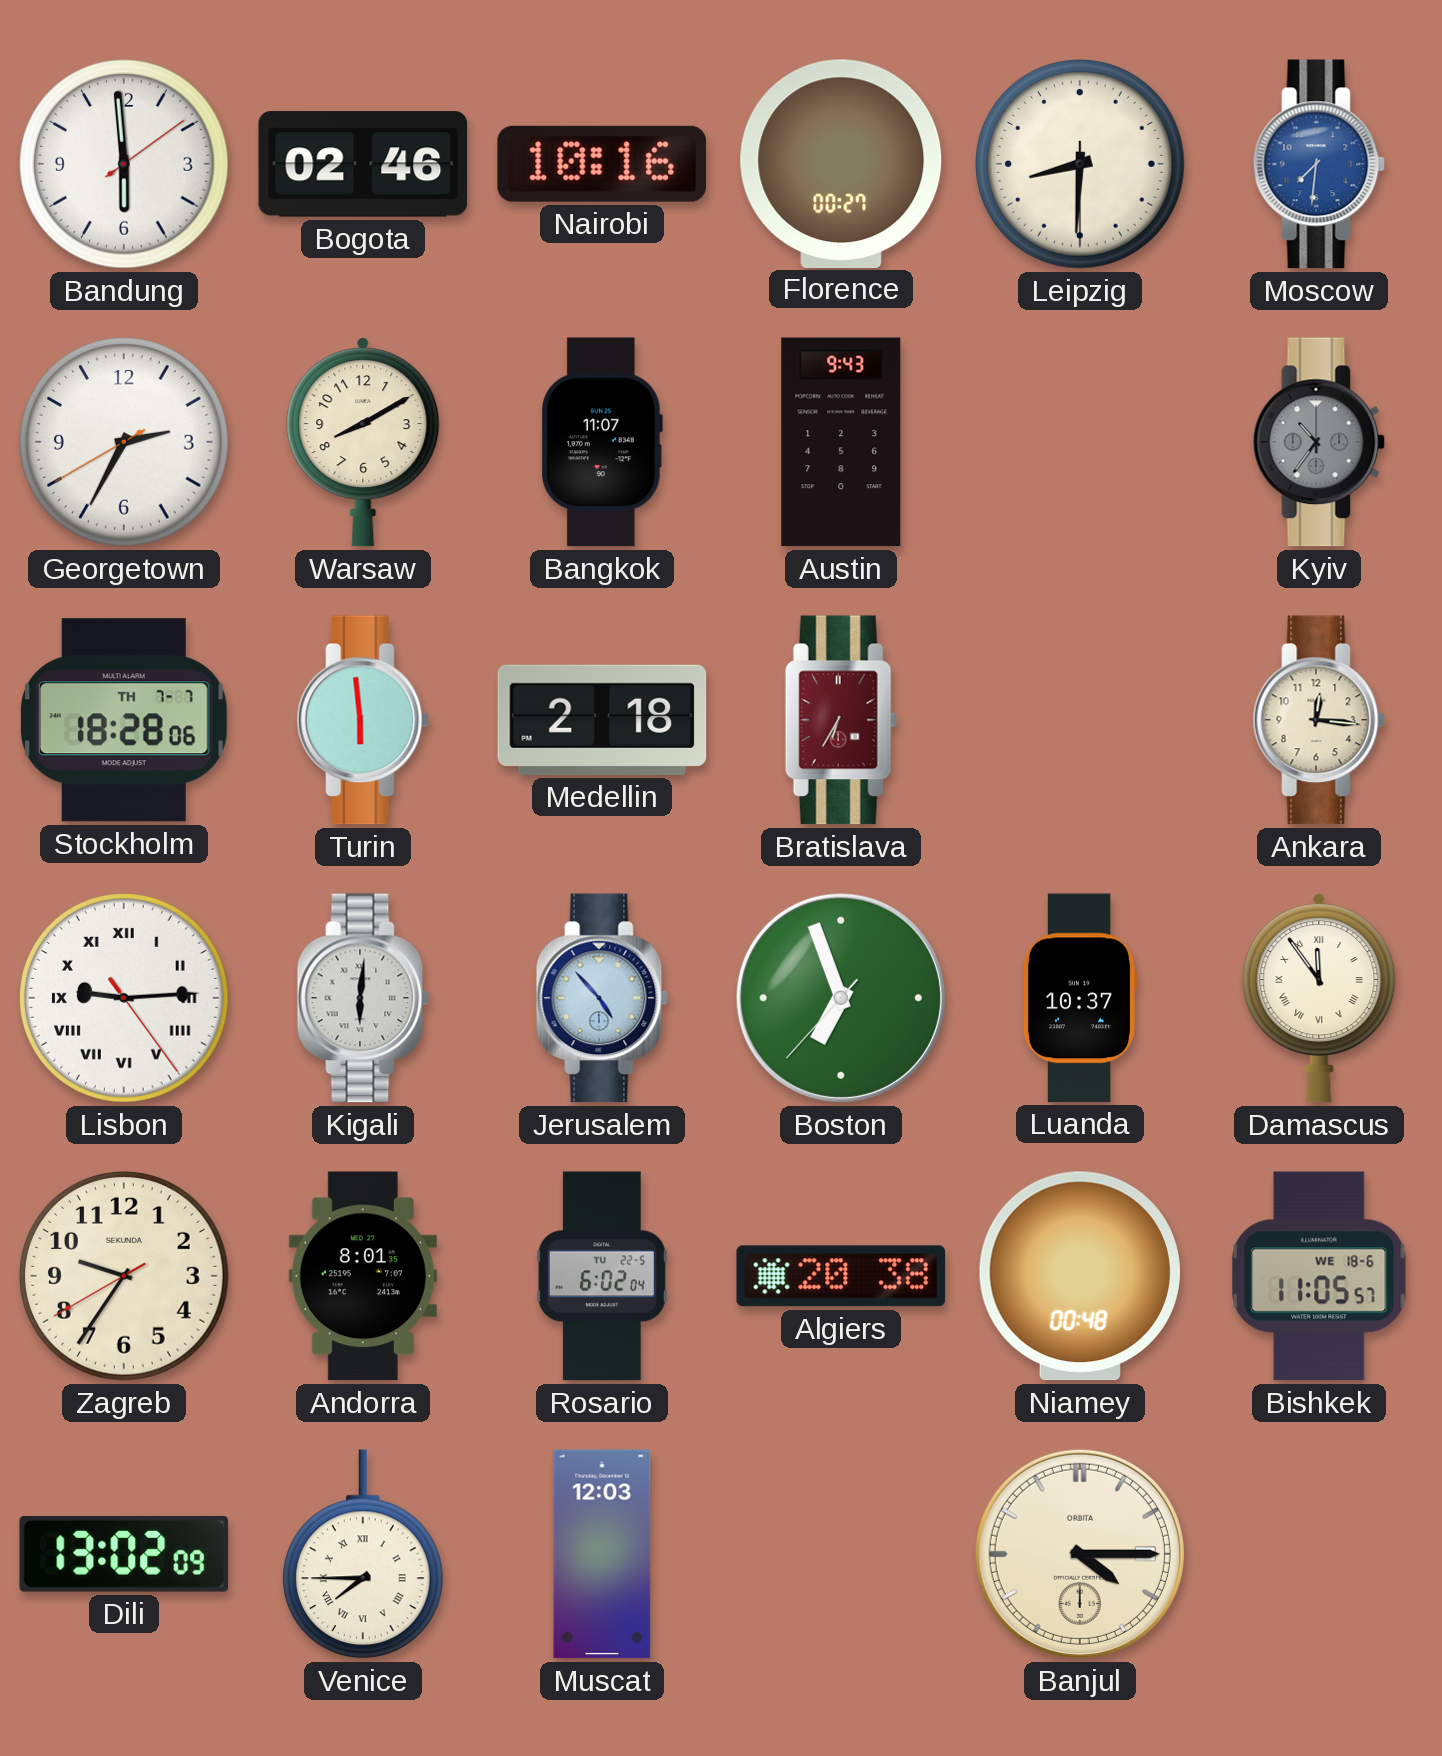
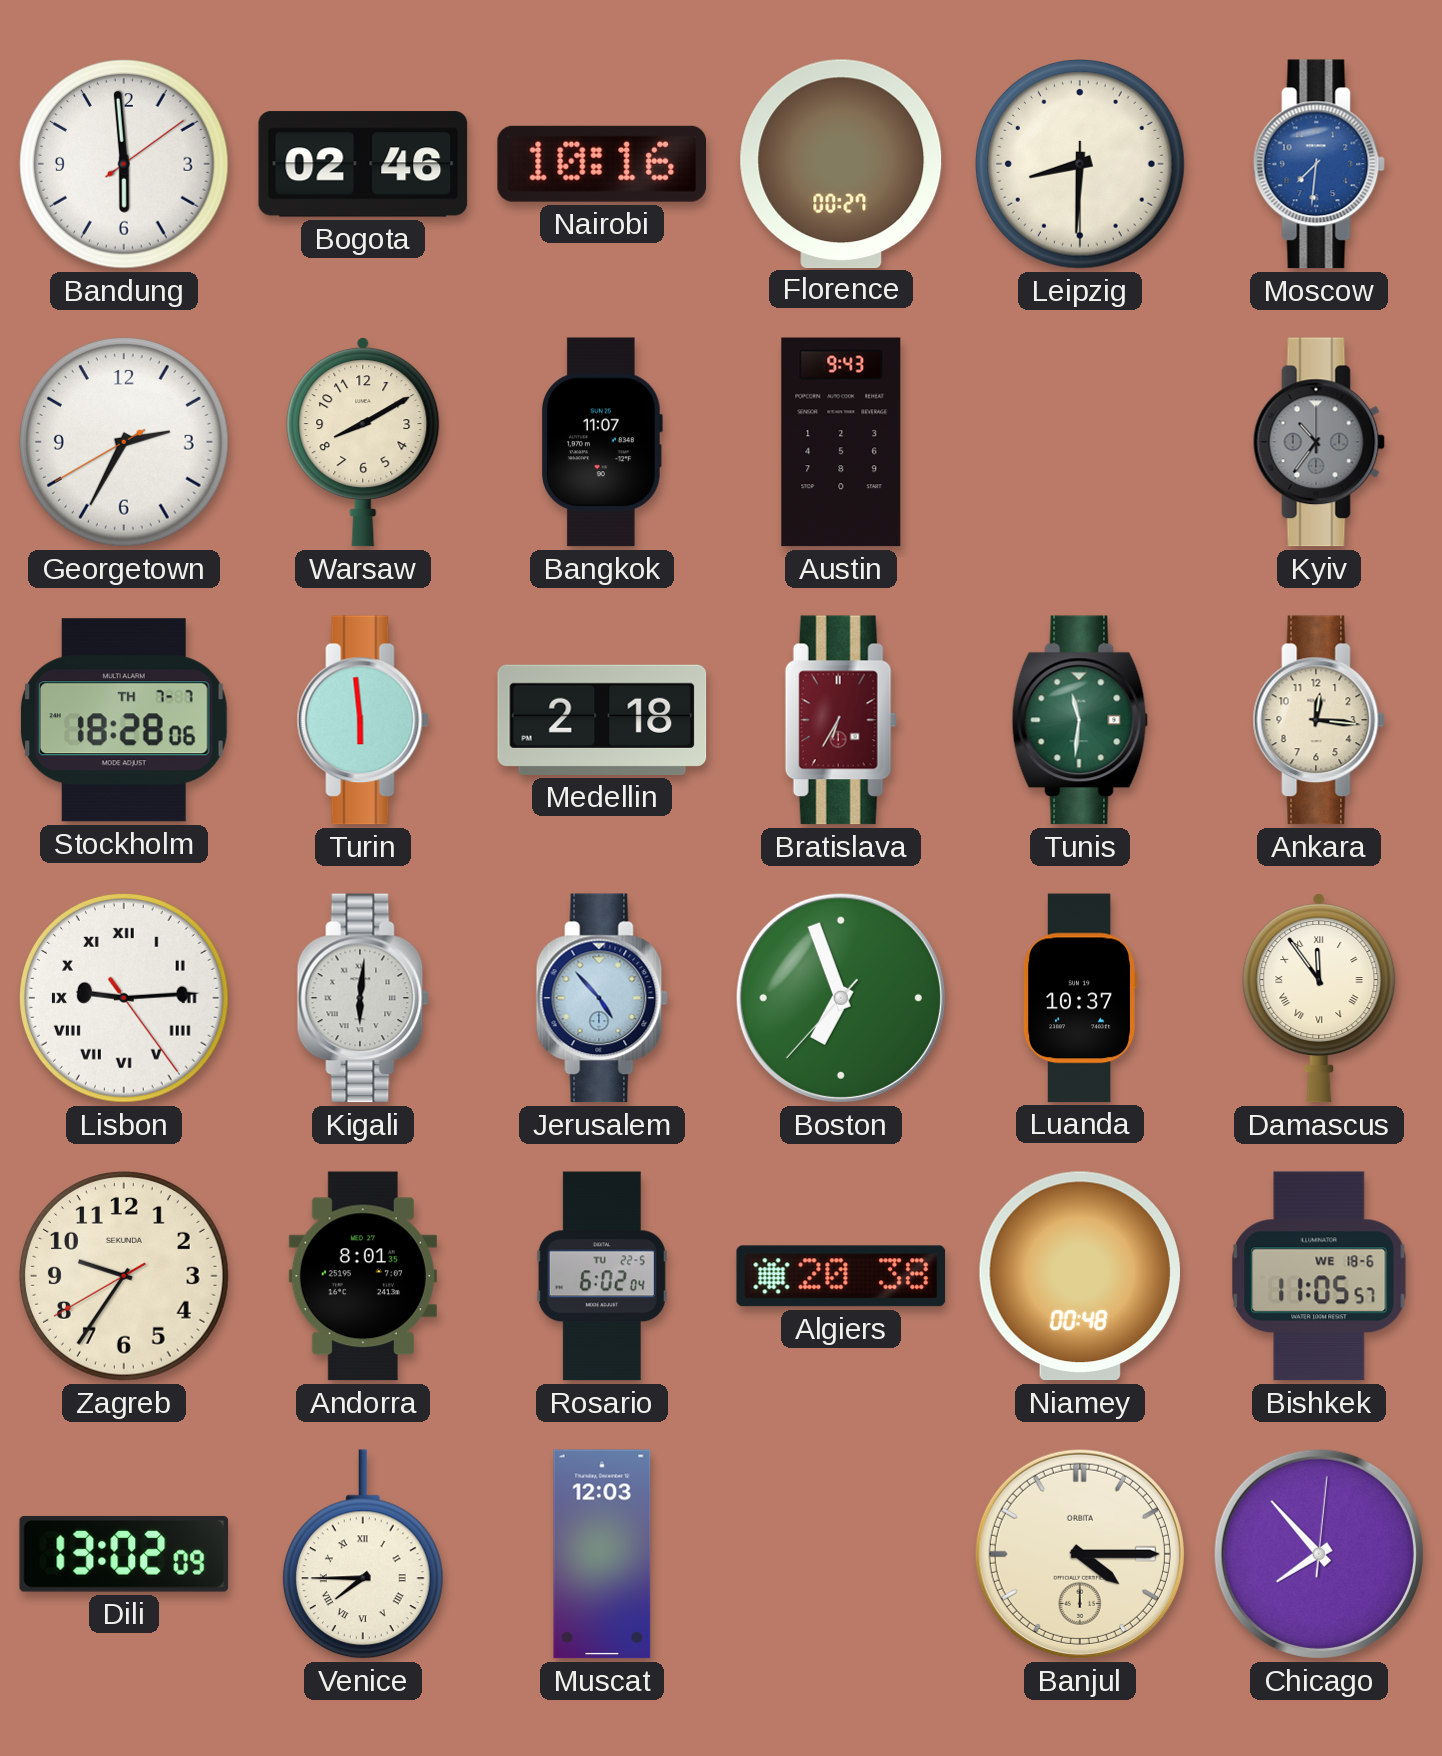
Tunis: none -> 11:31
Chicago: none -> 7:53
